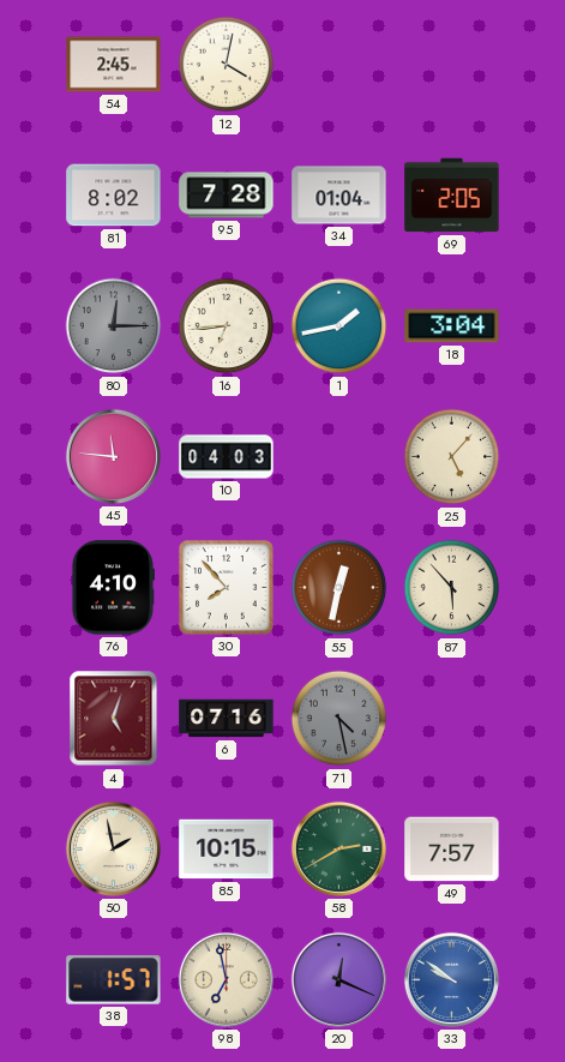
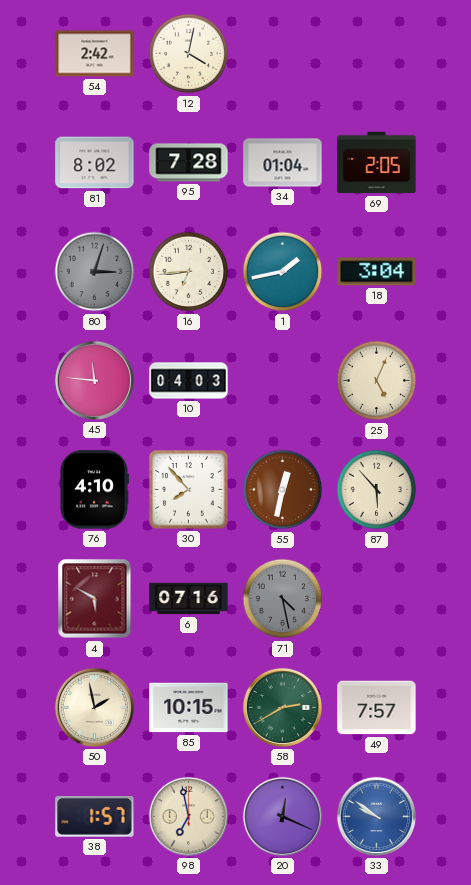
54: 2:45 -> 2:42
80: 12:15 -> 3:03
25: 5:07 -> 5:04
4: 5:03 -> 5:50
